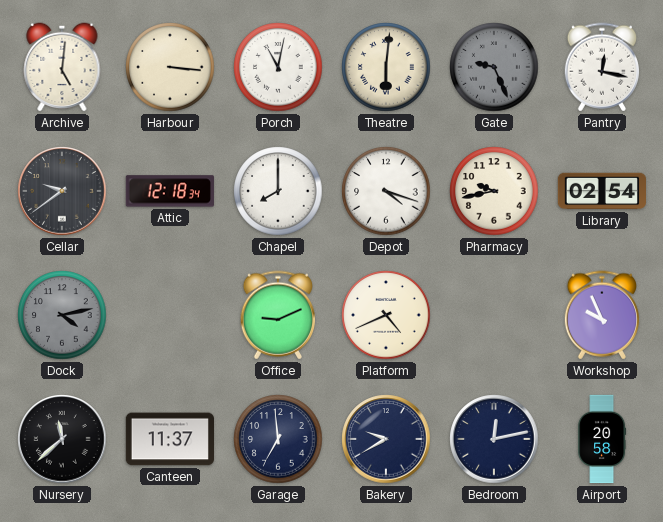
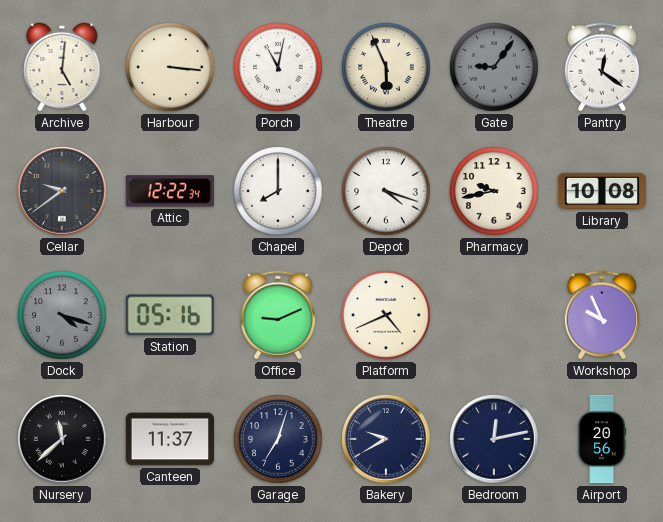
Theatre: 6:01 -> 5:56
Gate: 9:26 -> 9:06
Pantry: 12:17 -> 12:21
Attic: 12:18 -> 12:22
Library: 02:54 -> 10:08
Dock: 4:13 -> 4:18
Station: none -> 05:16
Garage: 6:59 -> 7:03
Airport: 20:58 -> 20:56
